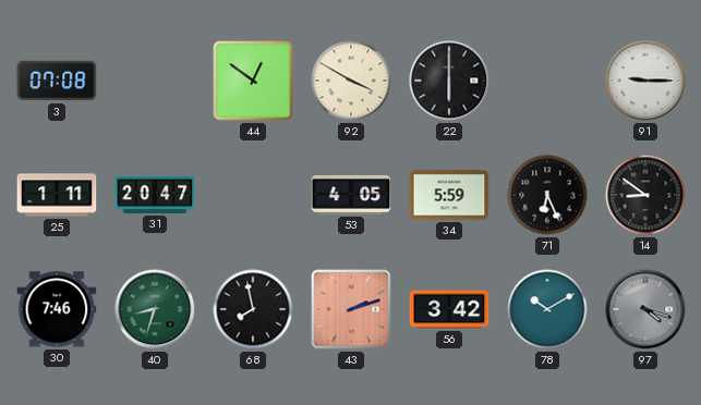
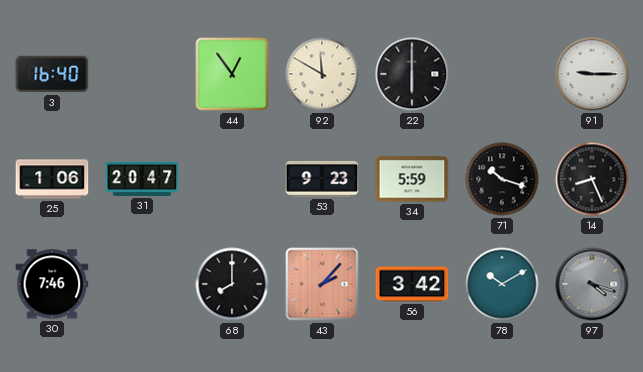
3: 07:08 -> 16:40
44: 12:51 -> 12:54
92: 3:50 -> 11:50
25: 1:11 -> 1:06
53: 4:05 -> 9:23
71: 6:26 -> 10:18
14: 8:51 -> 8:26
40: 8:33 -> none
68: 7:58 -> 8:00
43: 2:12 -> 2:07
